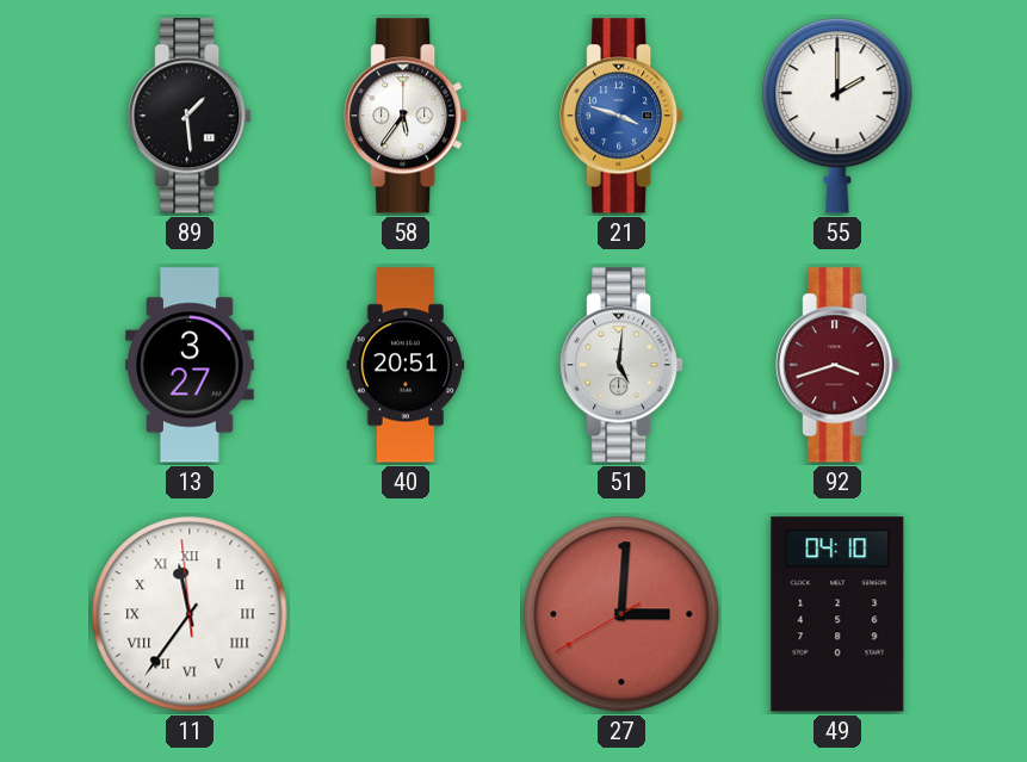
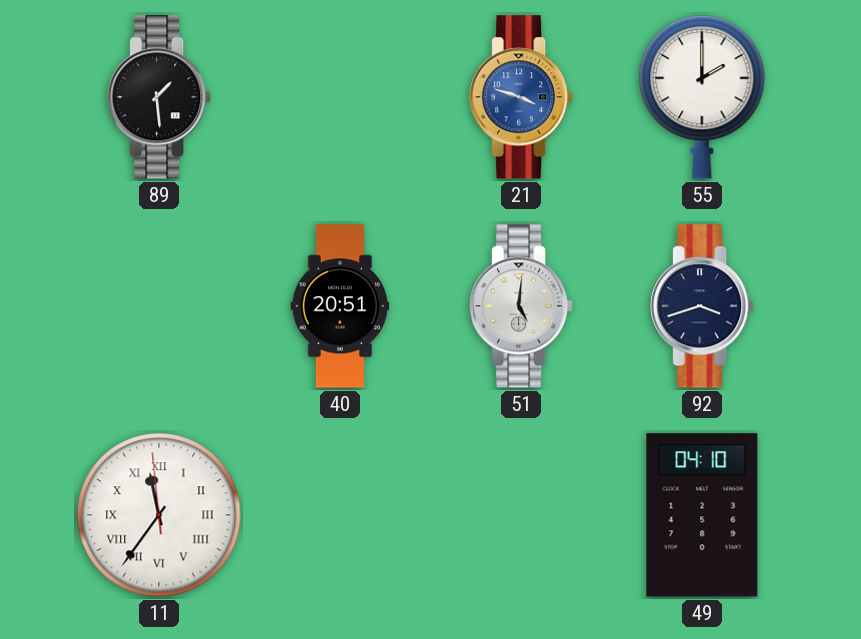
58: 5:36 -> none
13: 3:27 -> none
92 dial: burgundy -> navy
27: 3:00 -> none
